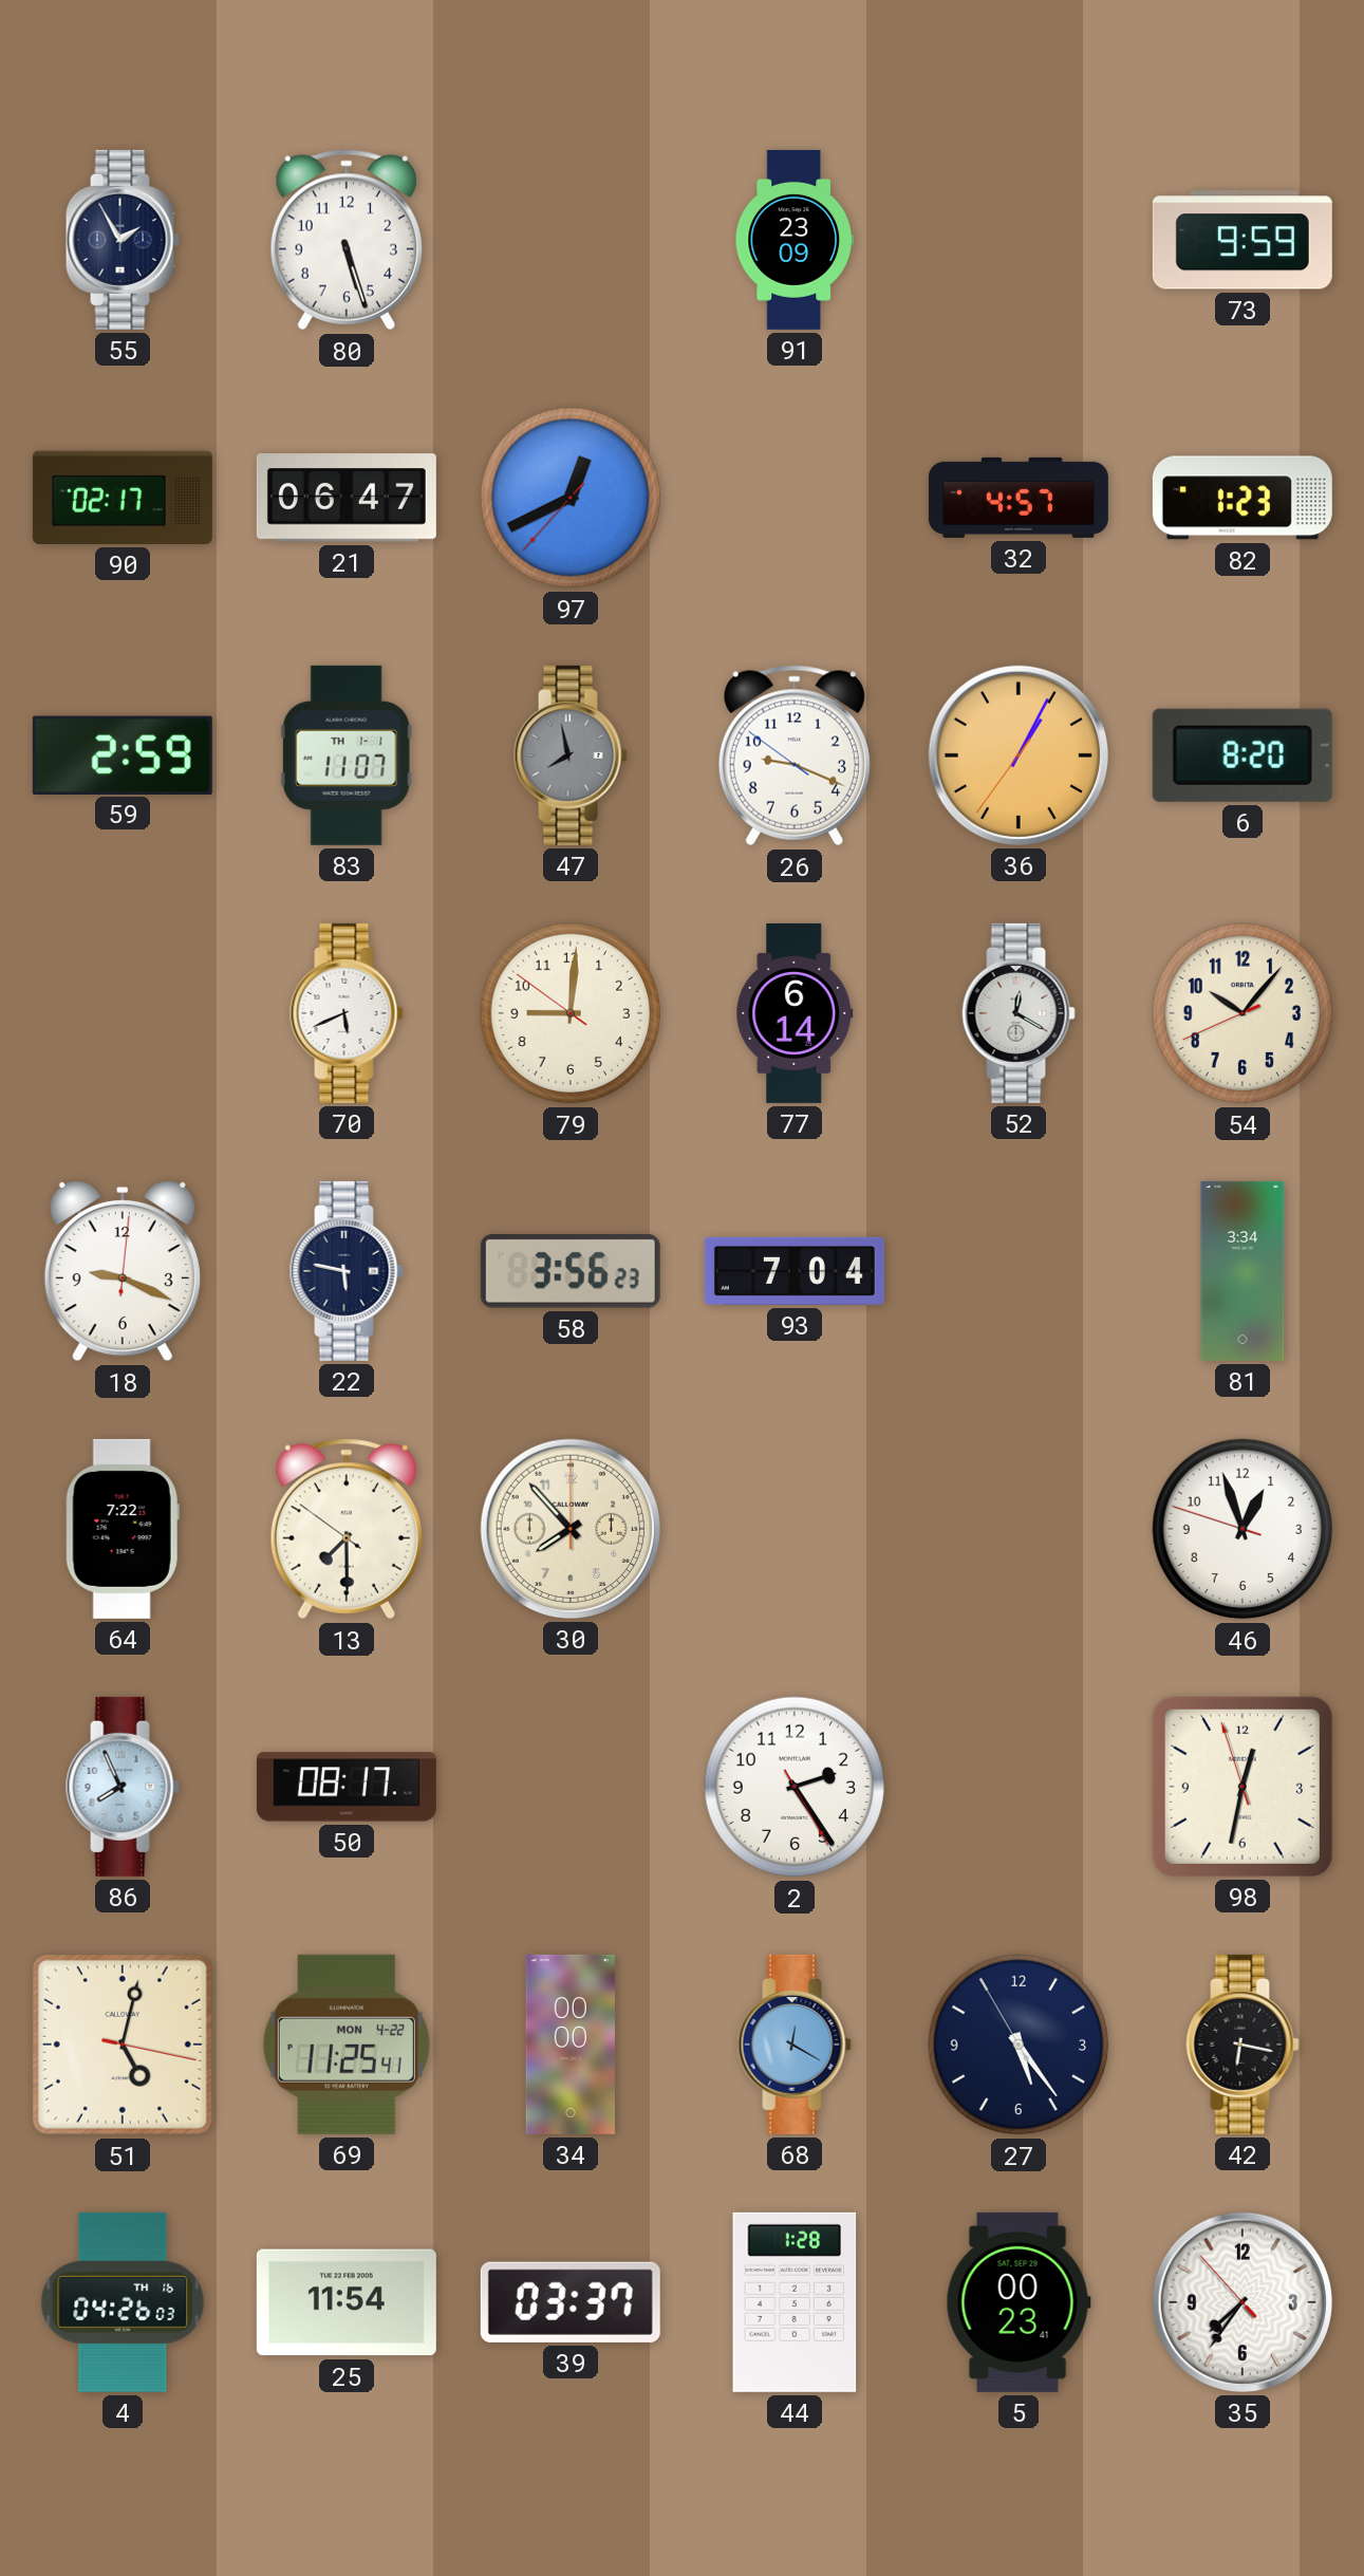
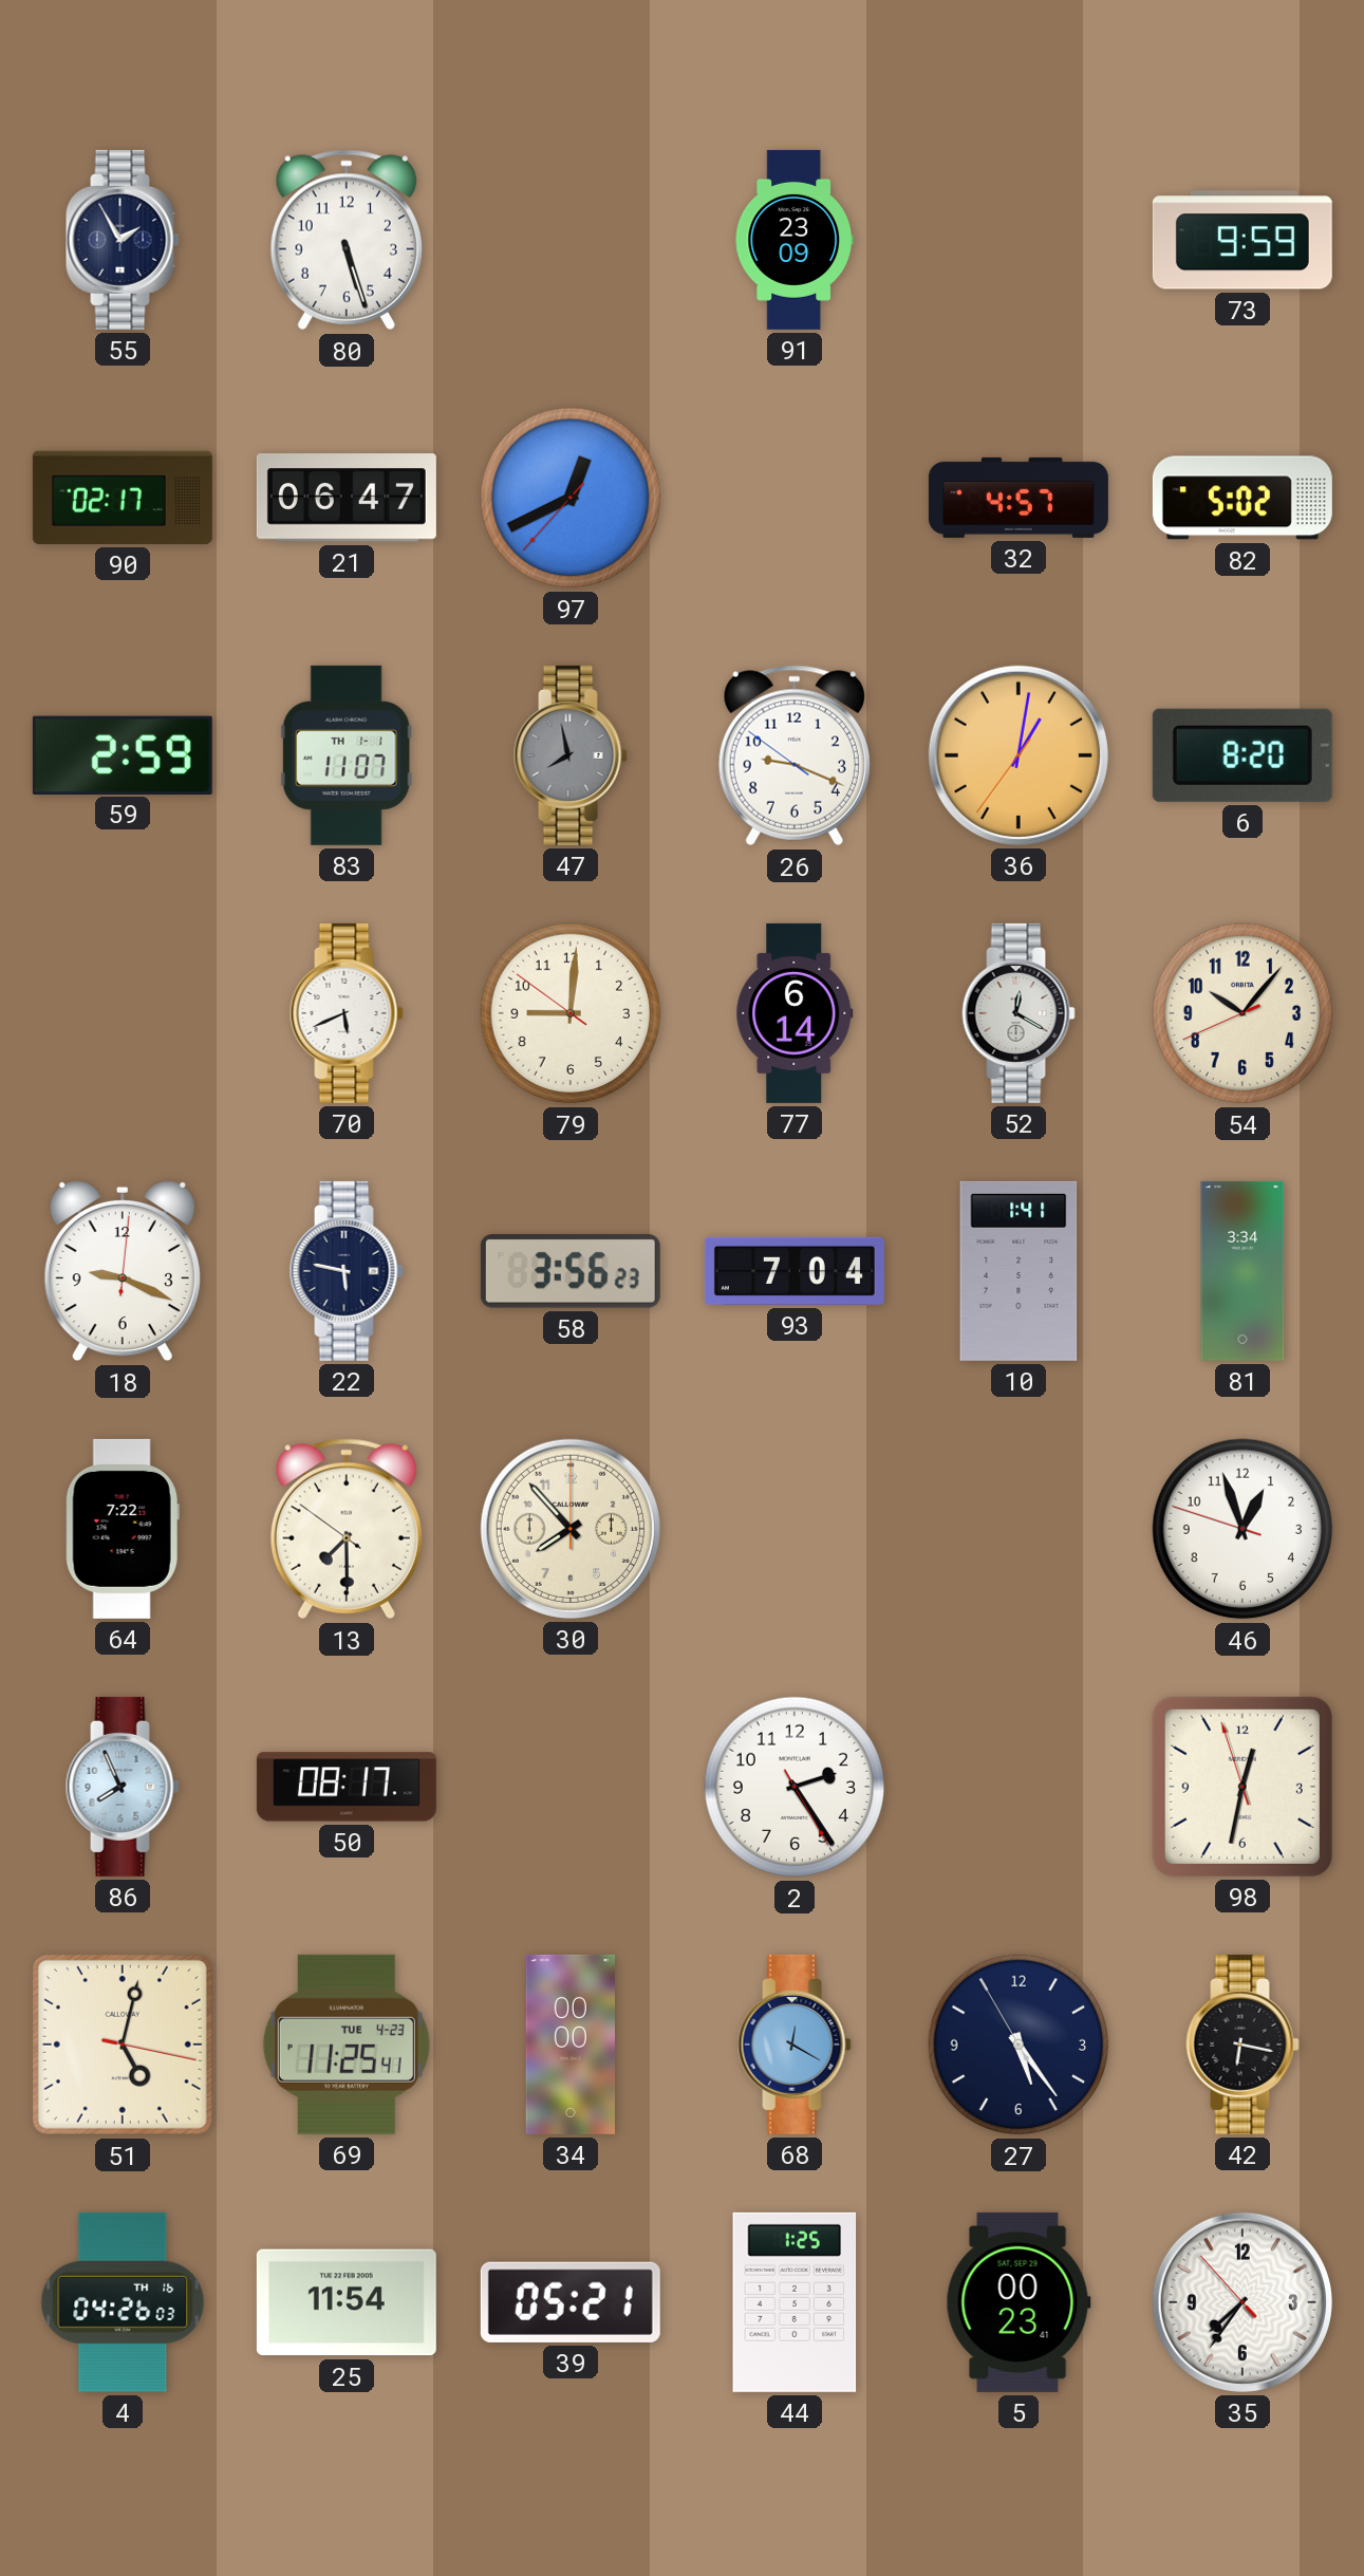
82: 1:23 -> 5:02
36: 1:04 -> 1:01
10: none -> 1:41
69 date: MON 4-22 -> TUE 4-23
39: 03:37 -> 05:21
44: 1:28 -> 1:25
